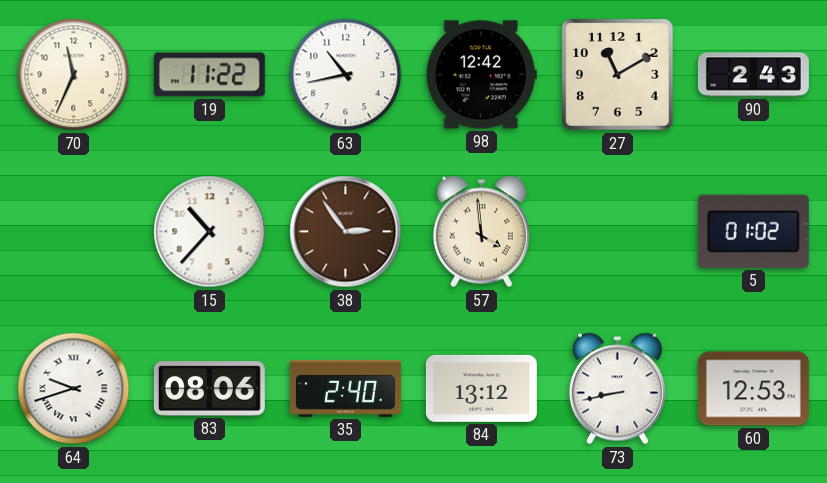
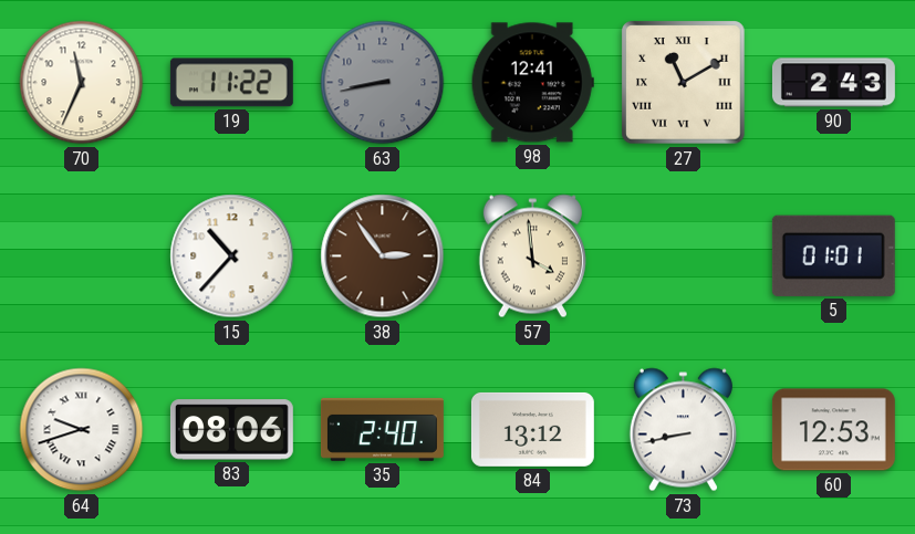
63: 10:43 -> 8:43
63 dial: white -> grey
98: 12:42 -> 12:41
27 numerals: Arabic -> Roman
5: 01:02 -> 01:01
